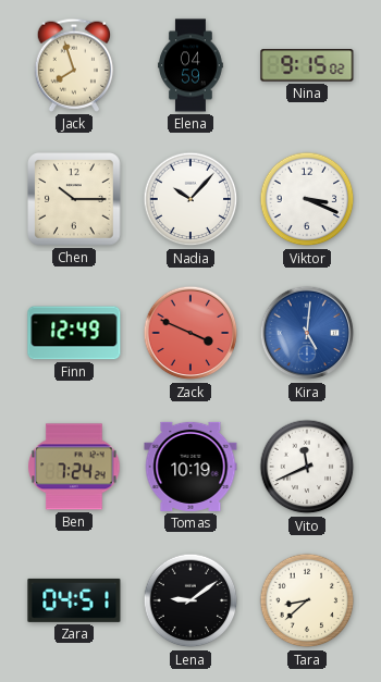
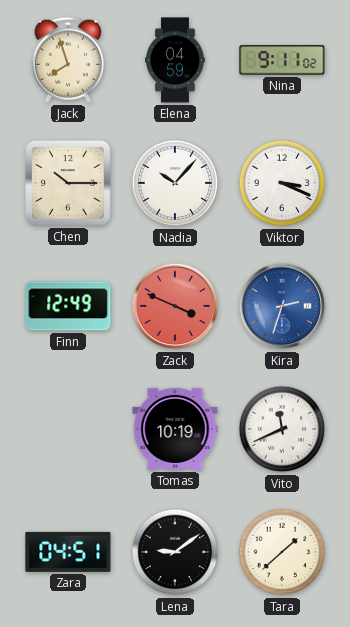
Nina: 9:15 -> 9:11
Kira: 5:01 -> 2:33
Ben: 7:24 -> none
Tara: 8:38 -> 1:38
